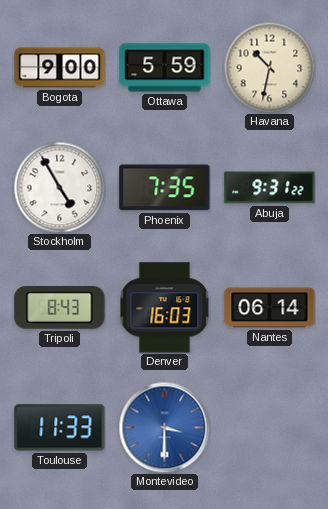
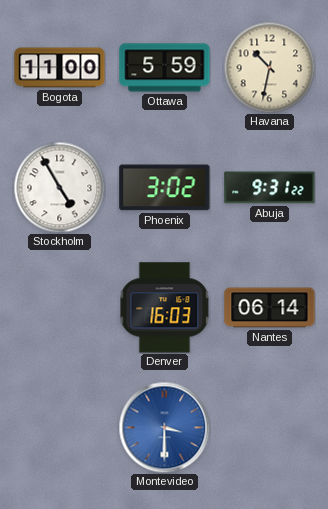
Bogota: 9:00 -> 11:00
Phoenix: 7:35 -> 3:02
Tripoli: 8:43 -> none
Toulouse: 11:33 -> none
